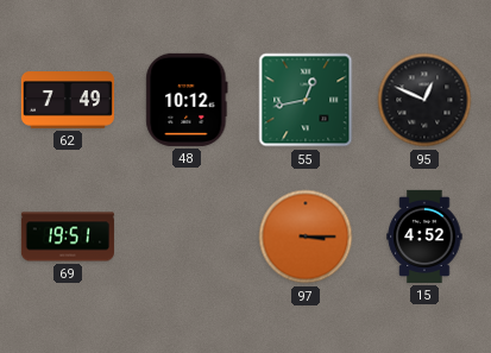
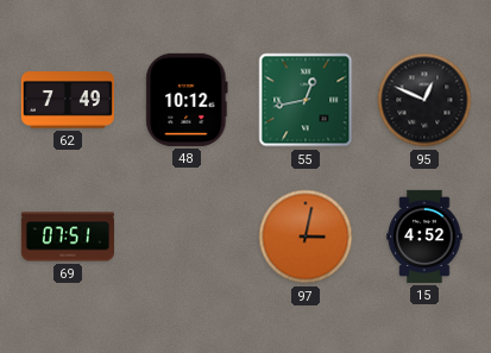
69: 19:51 -> 07:51
97: 3:15 -> 3:02
